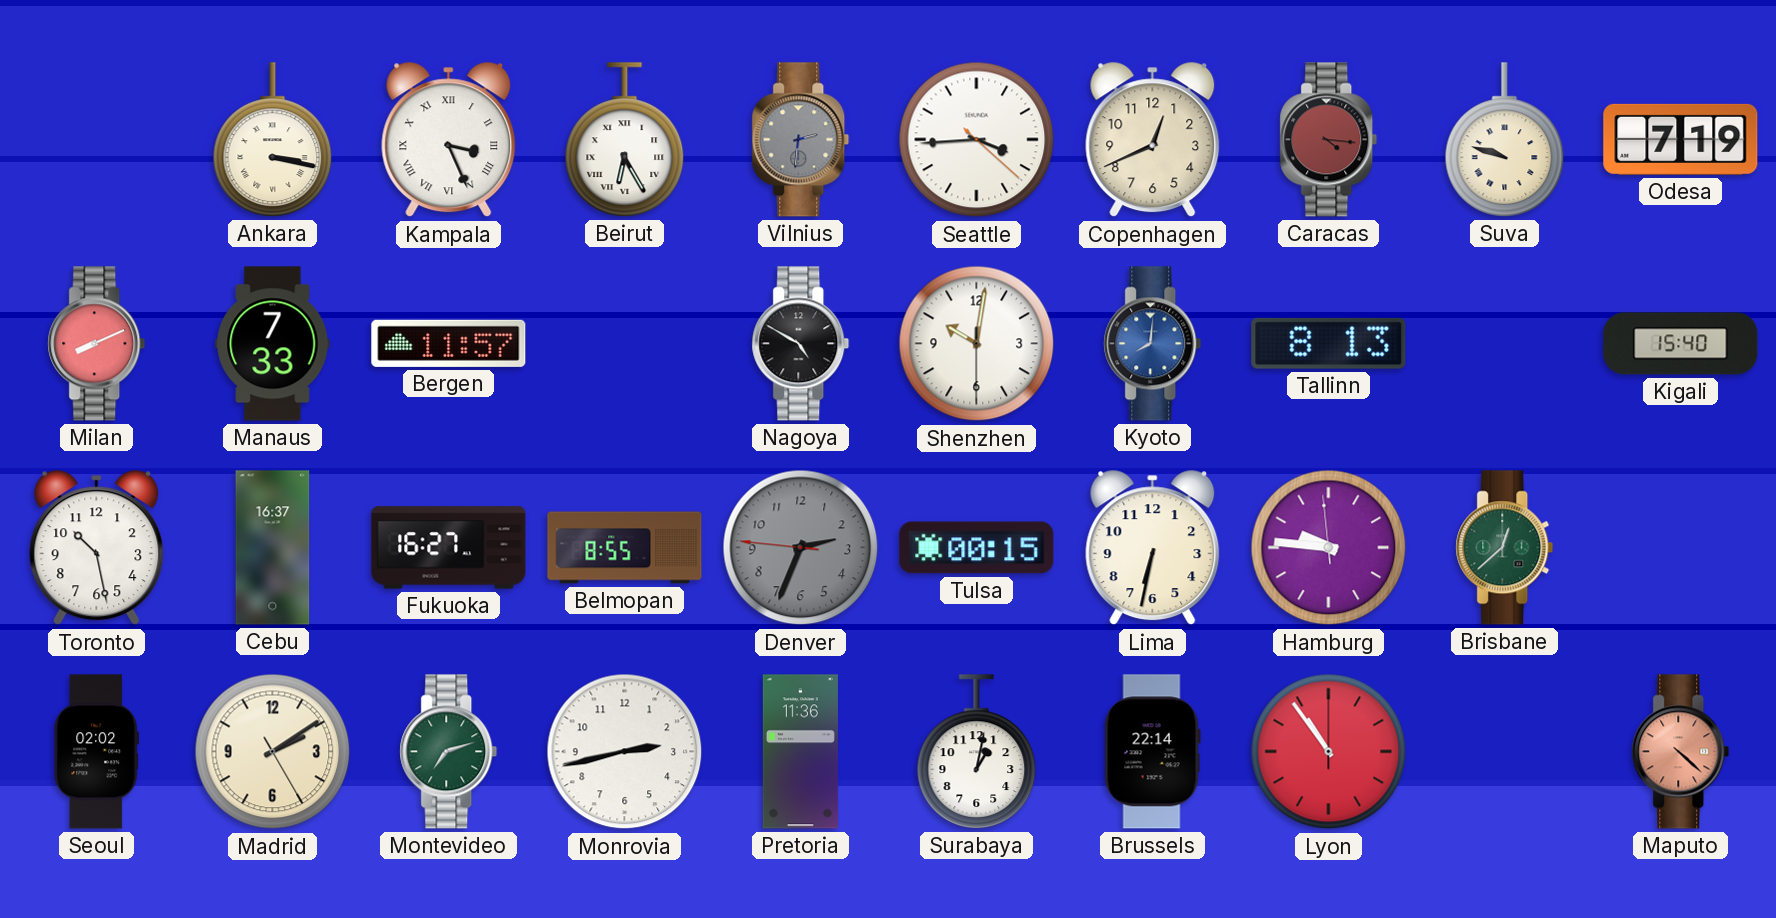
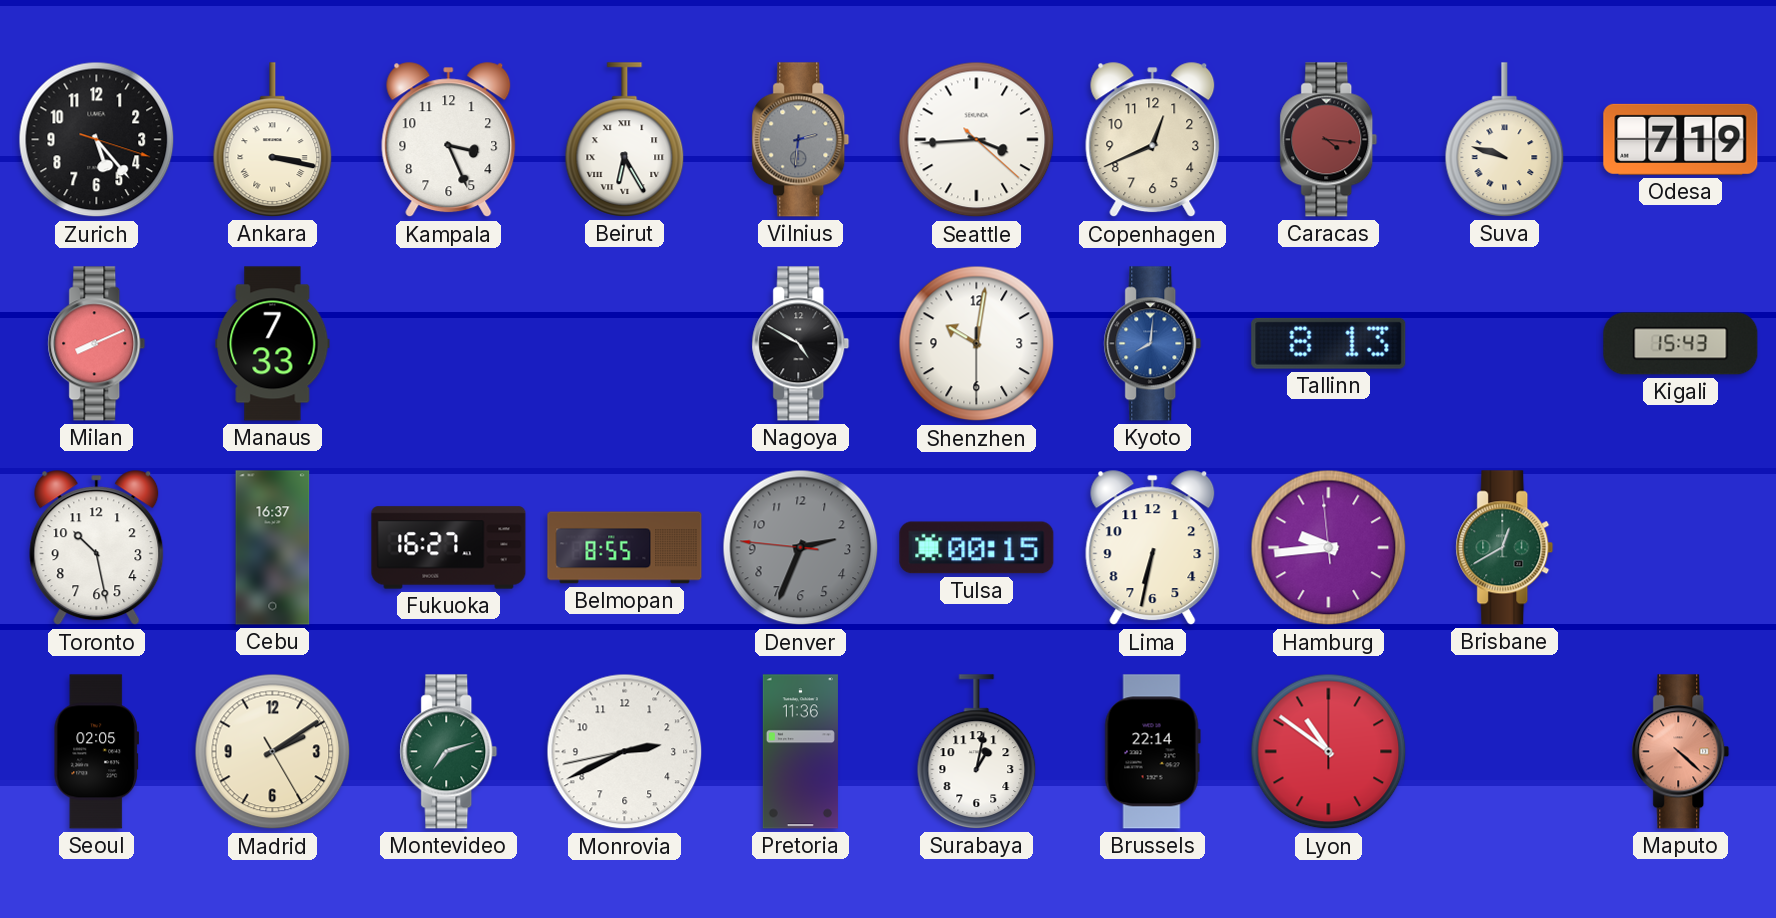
Zurich: none -> 5:23
Kampala numerals: Roman -> Arabic
Bergen: 11:57 -> none
Kigali: 15:40 -> 15:43
Hamburg: 9:45 -> 9:43
Brisbane: 12:38 -> 12:40
Seoul: 02:02 -> 02:05
Monrovia: 2:42 -> 2:40
Lyon: 10:54 -> 10:51
